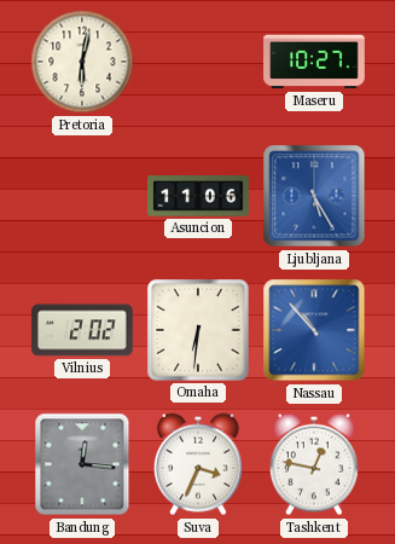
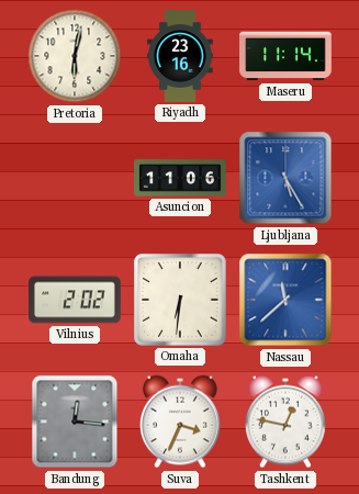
Riyadh: none -> 23:16
Maseru: 10:27 -> 11:14
Nassau: 10:53 -> 11:38
